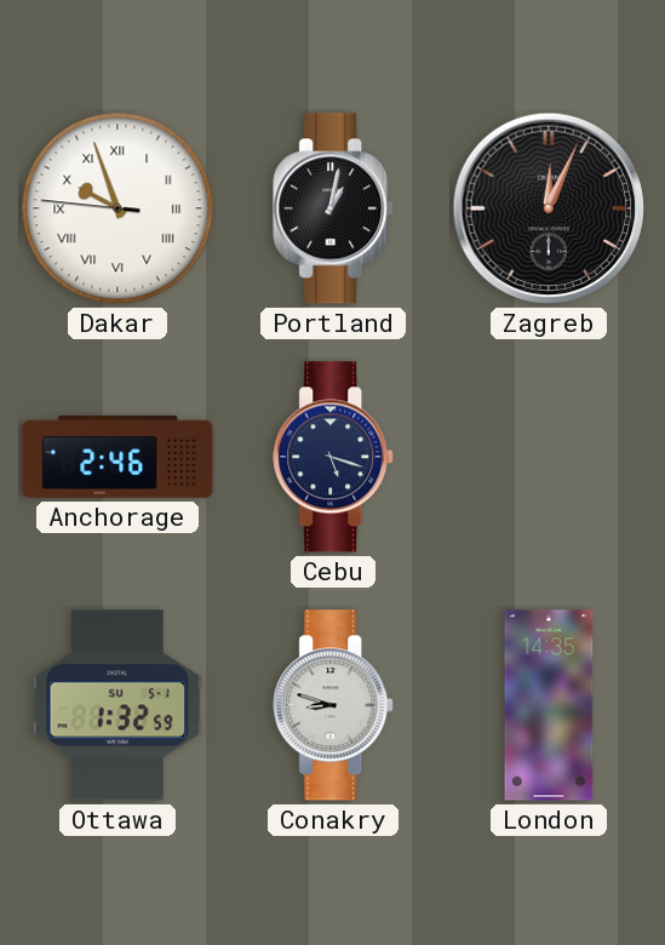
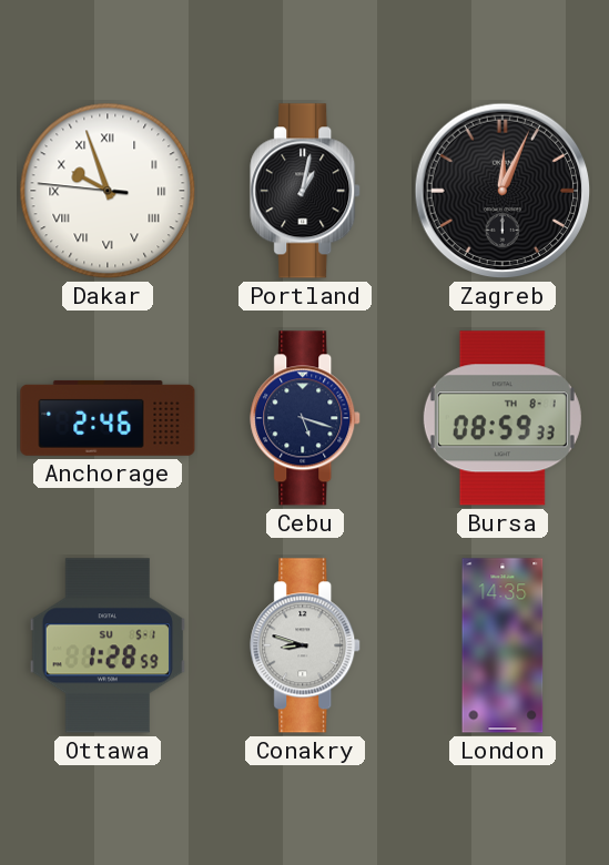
Bursa: none -> 08:59
Ottawa: 1:32 -> 1:28
